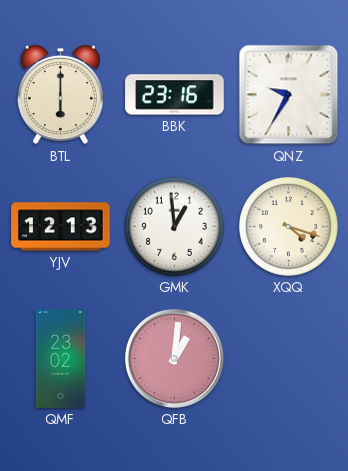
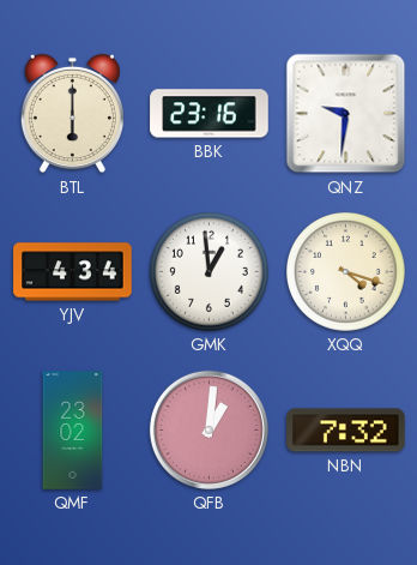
QNZ: 9:35 -> 9:31
YJV: 12:13 -> 4:34
NBN: none -> 7:32
